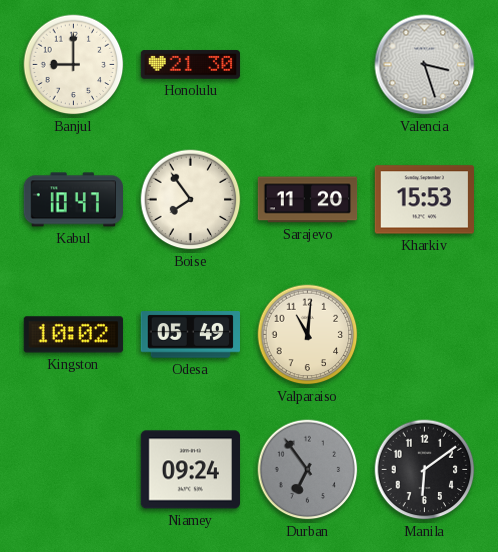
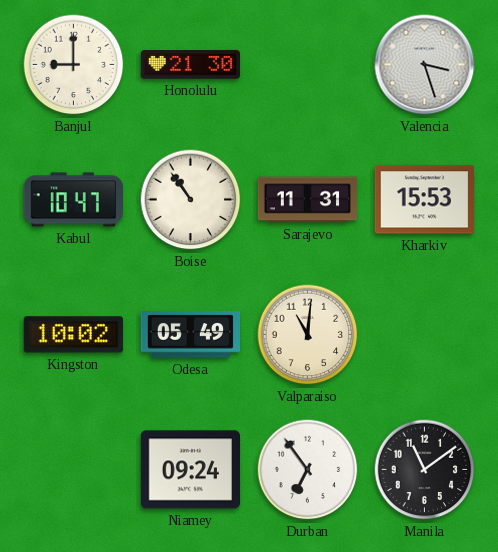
Boise: 7:54 -> 10:54
Sarajevo: 11:20 -> 11:31
Durban dial: grey -> white
Manila: 6:09 -> 11:09
